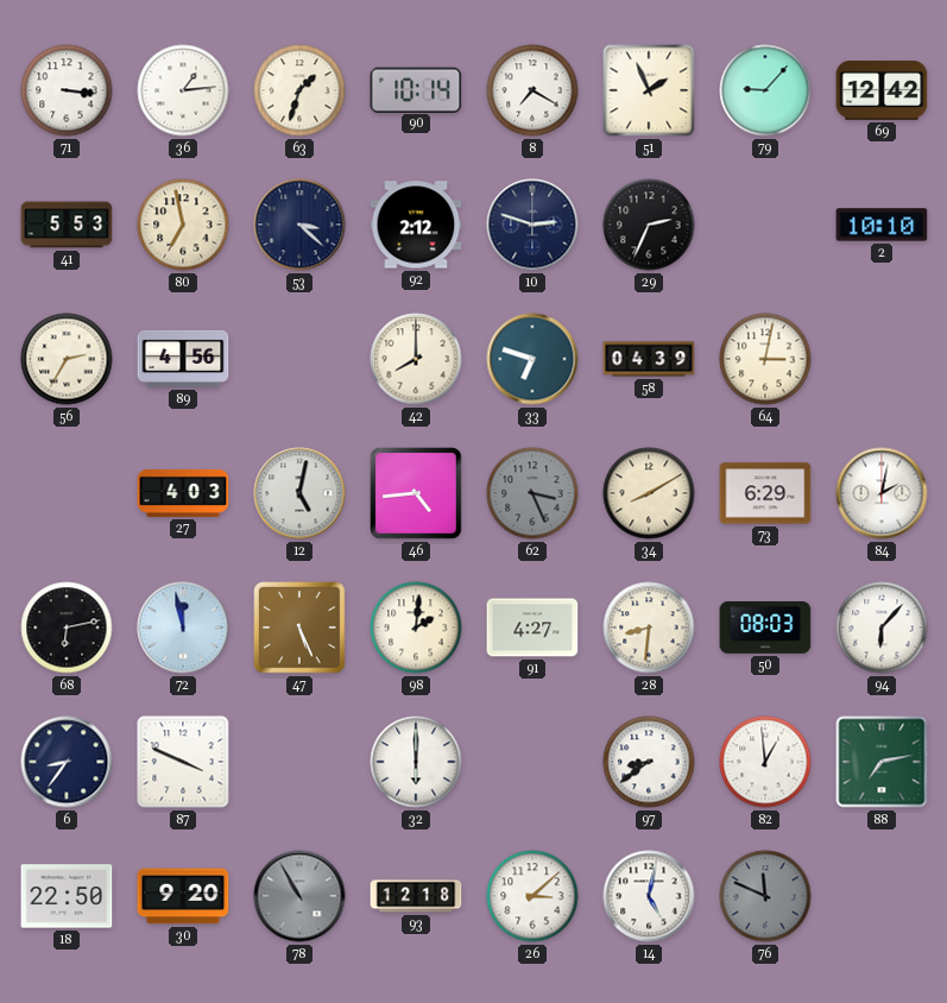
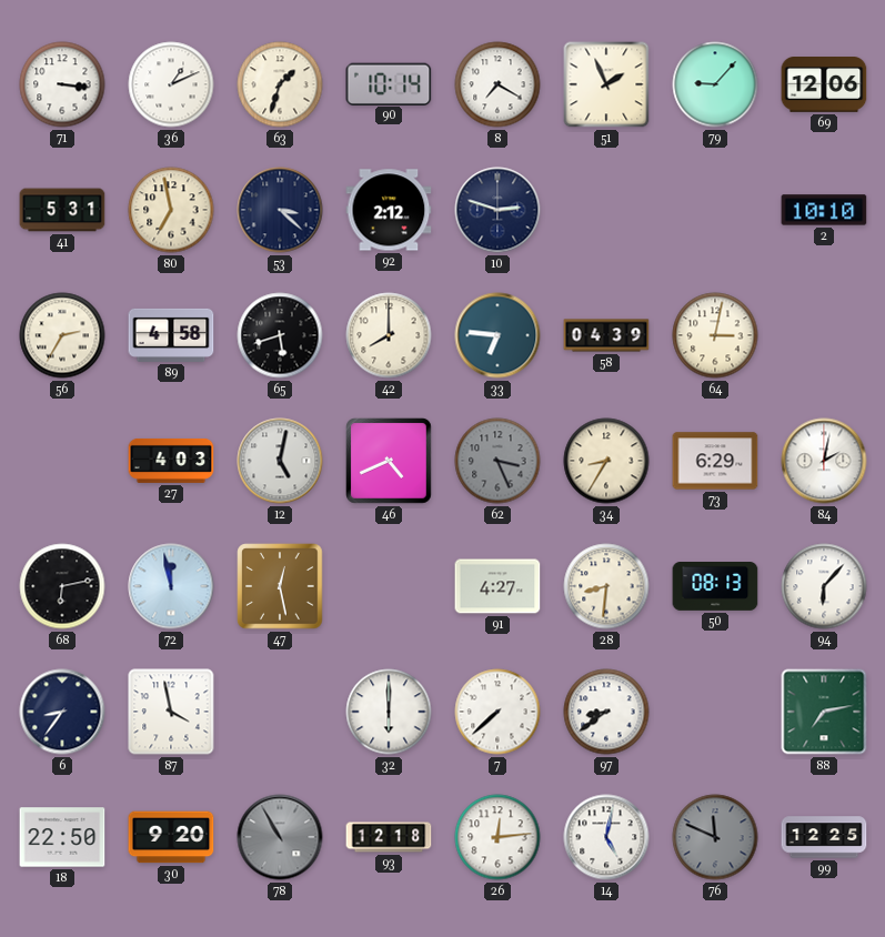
36: 1:14 -> 1:11
69: 12:42 -> 12:06
41: 5:53 -> 5:31
29: 2:34 -> none
89: 4:56 -> 4:58
65: none -> 5:42
33: 6:48 -> 6:46
46: 4:44 -> 4:41
34: 8:10 -> 8:35
47: 5:26 -> 12:28
98: 2:01 -> none
50: 08:03 -> 08:13
87: 3:49 -> 3:58
7: none -> 7:38
82: 12:59 -> none
26: 3:08 -> 12:14
99: none -> 12:25
